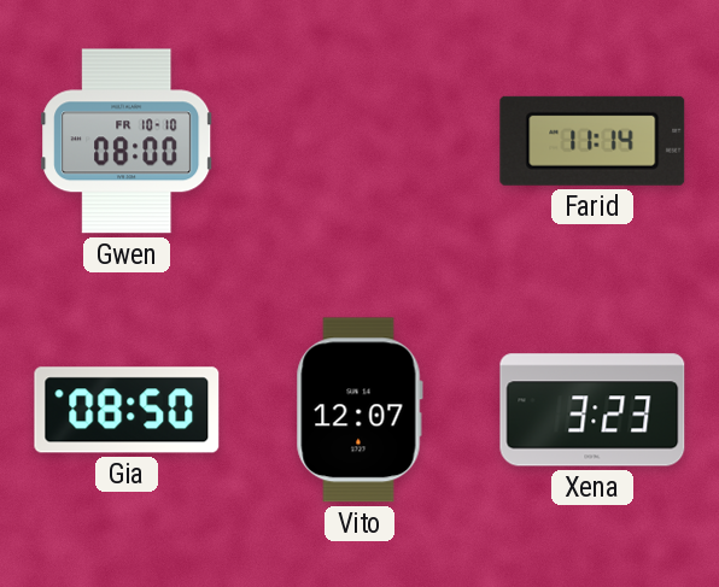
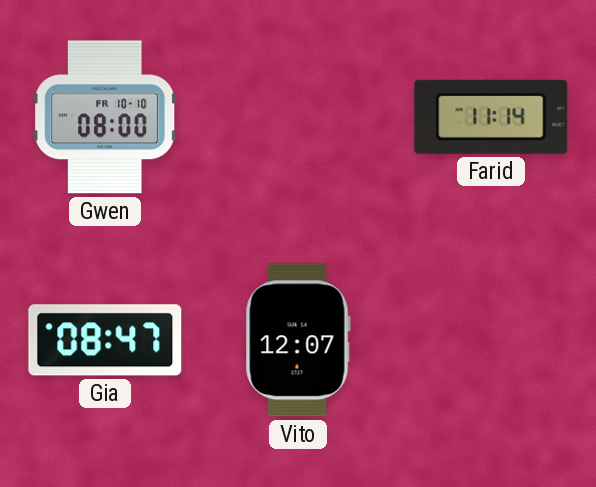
Gia: 08:50 -> 08:47
Xena: 3:23 -> none
